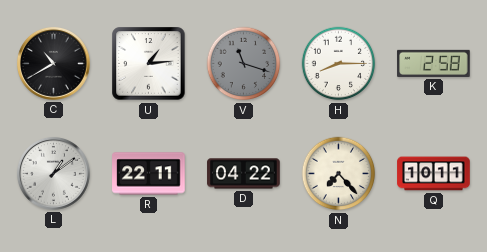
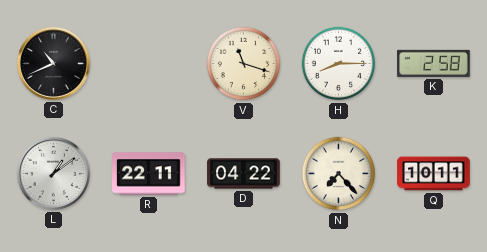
C: 10:40 -> 10:41
U: 1:14 -> none
V dial: grey -> cream
